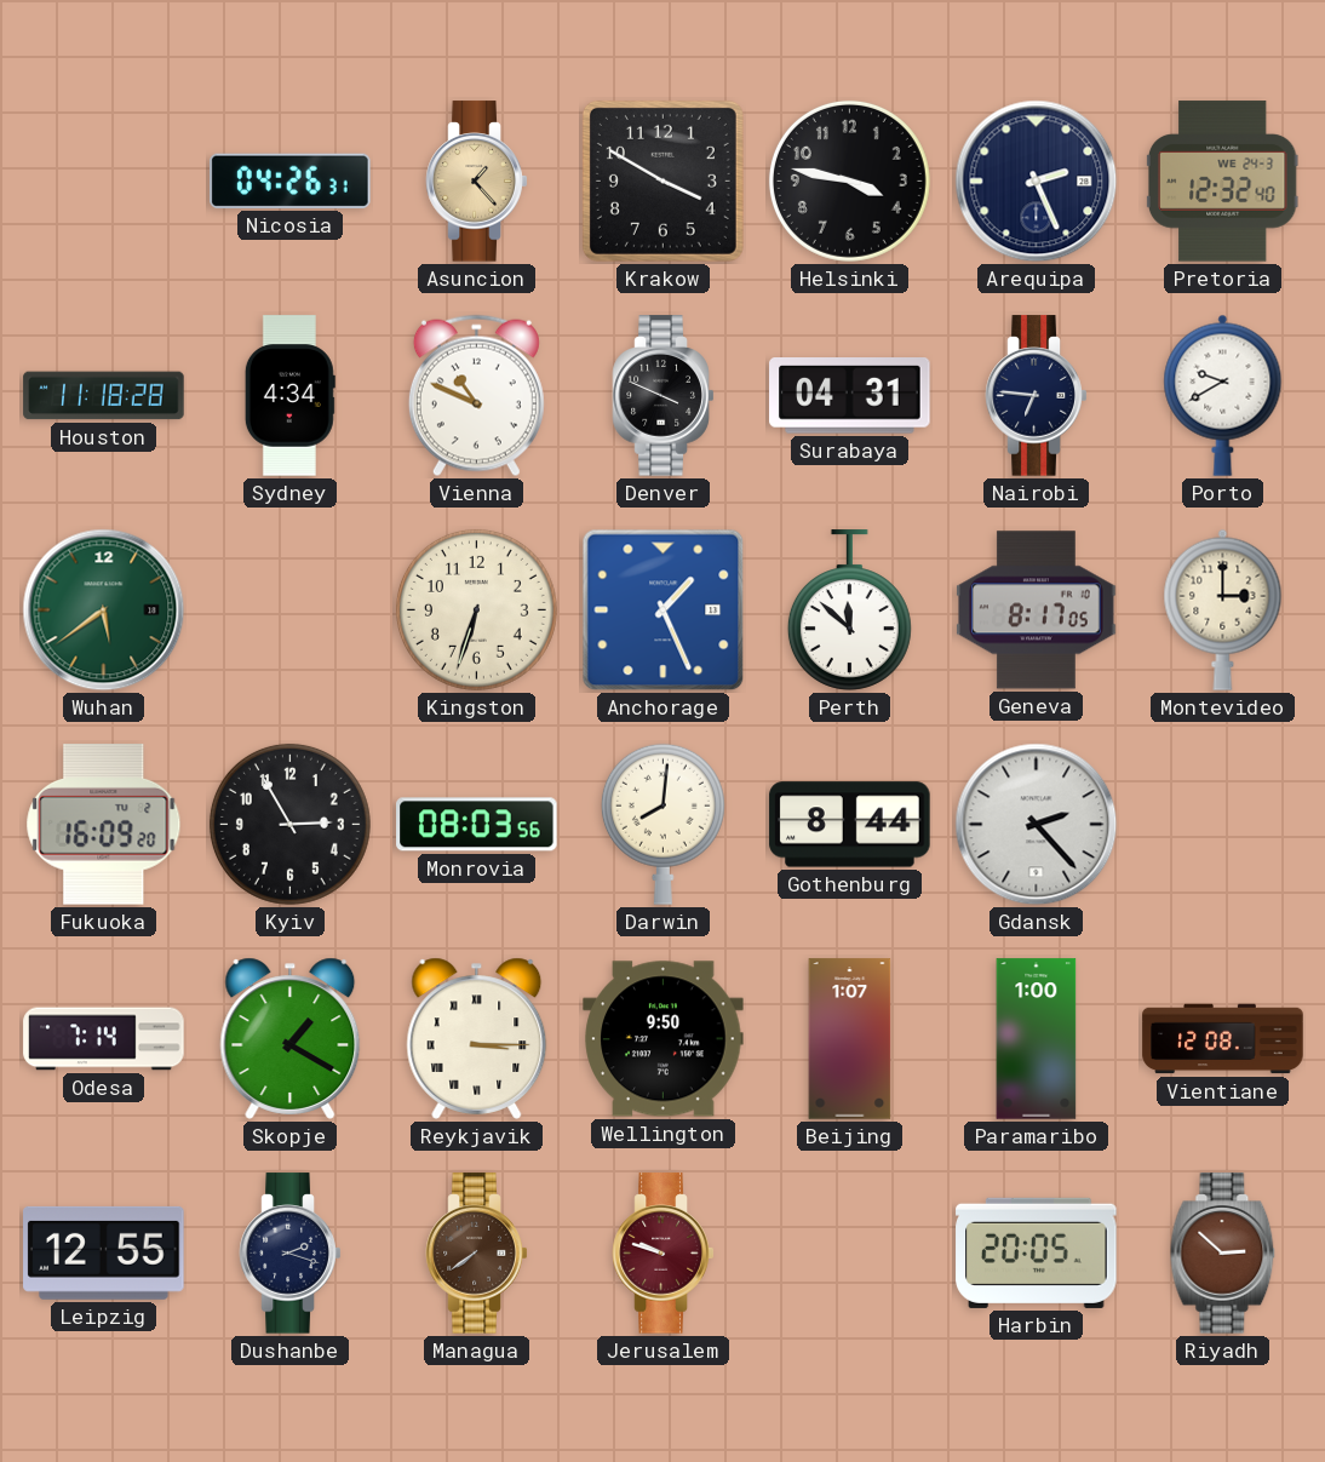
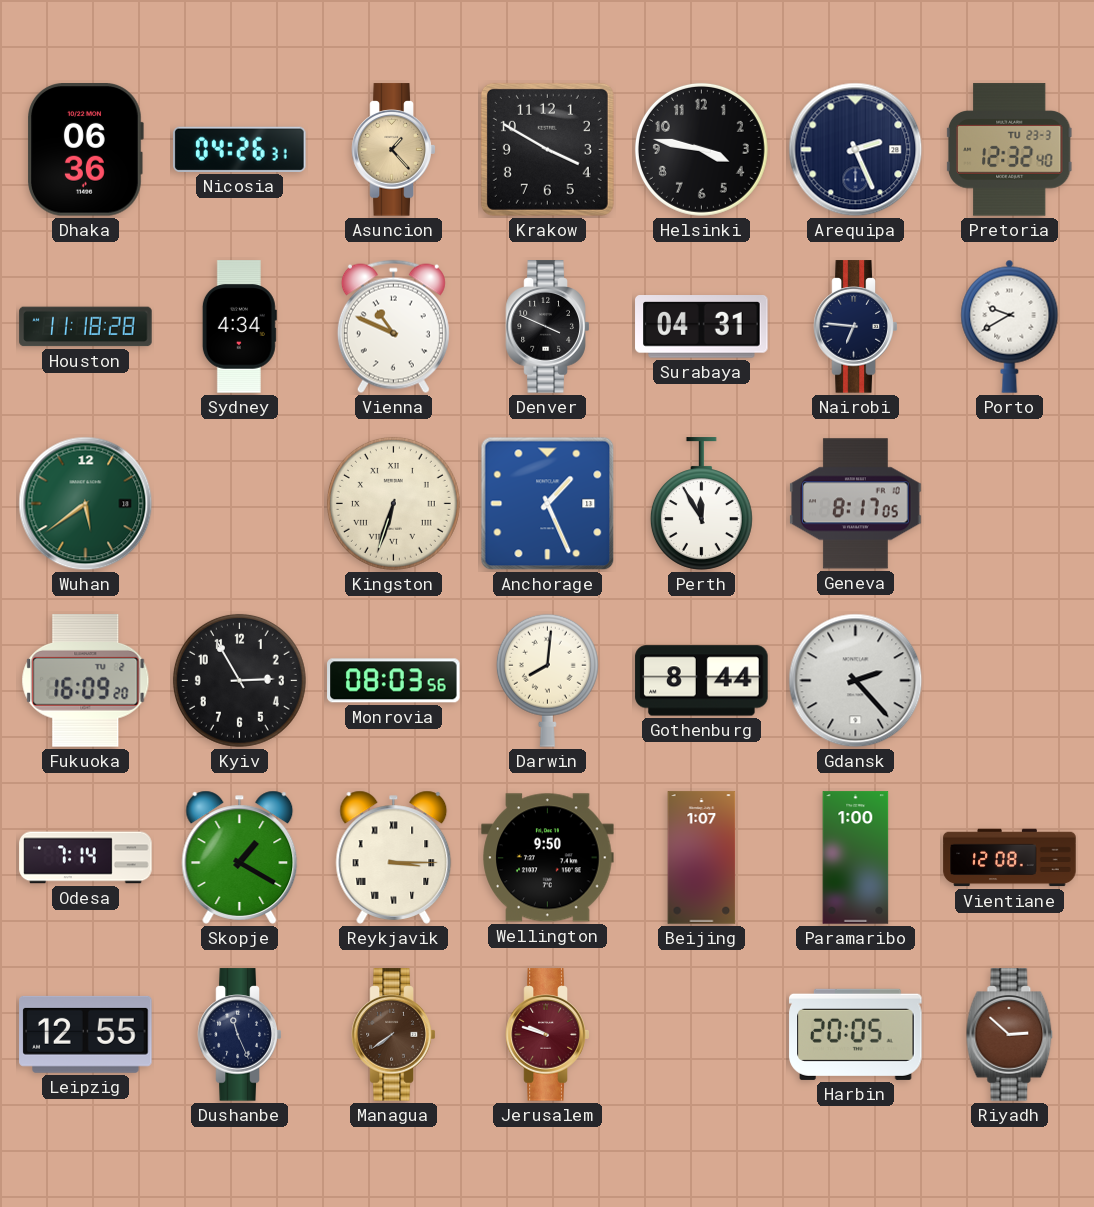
Dhaka: none -> 06:36
Pretoria date: WE 24-3 -> TU 23-3
Kingston numerals: Arabic -> Roman
Perth: 11:52 -> 11:55
Montevideo: 3:00 -> none
Dushanbe: 2:18 -> 11:26
